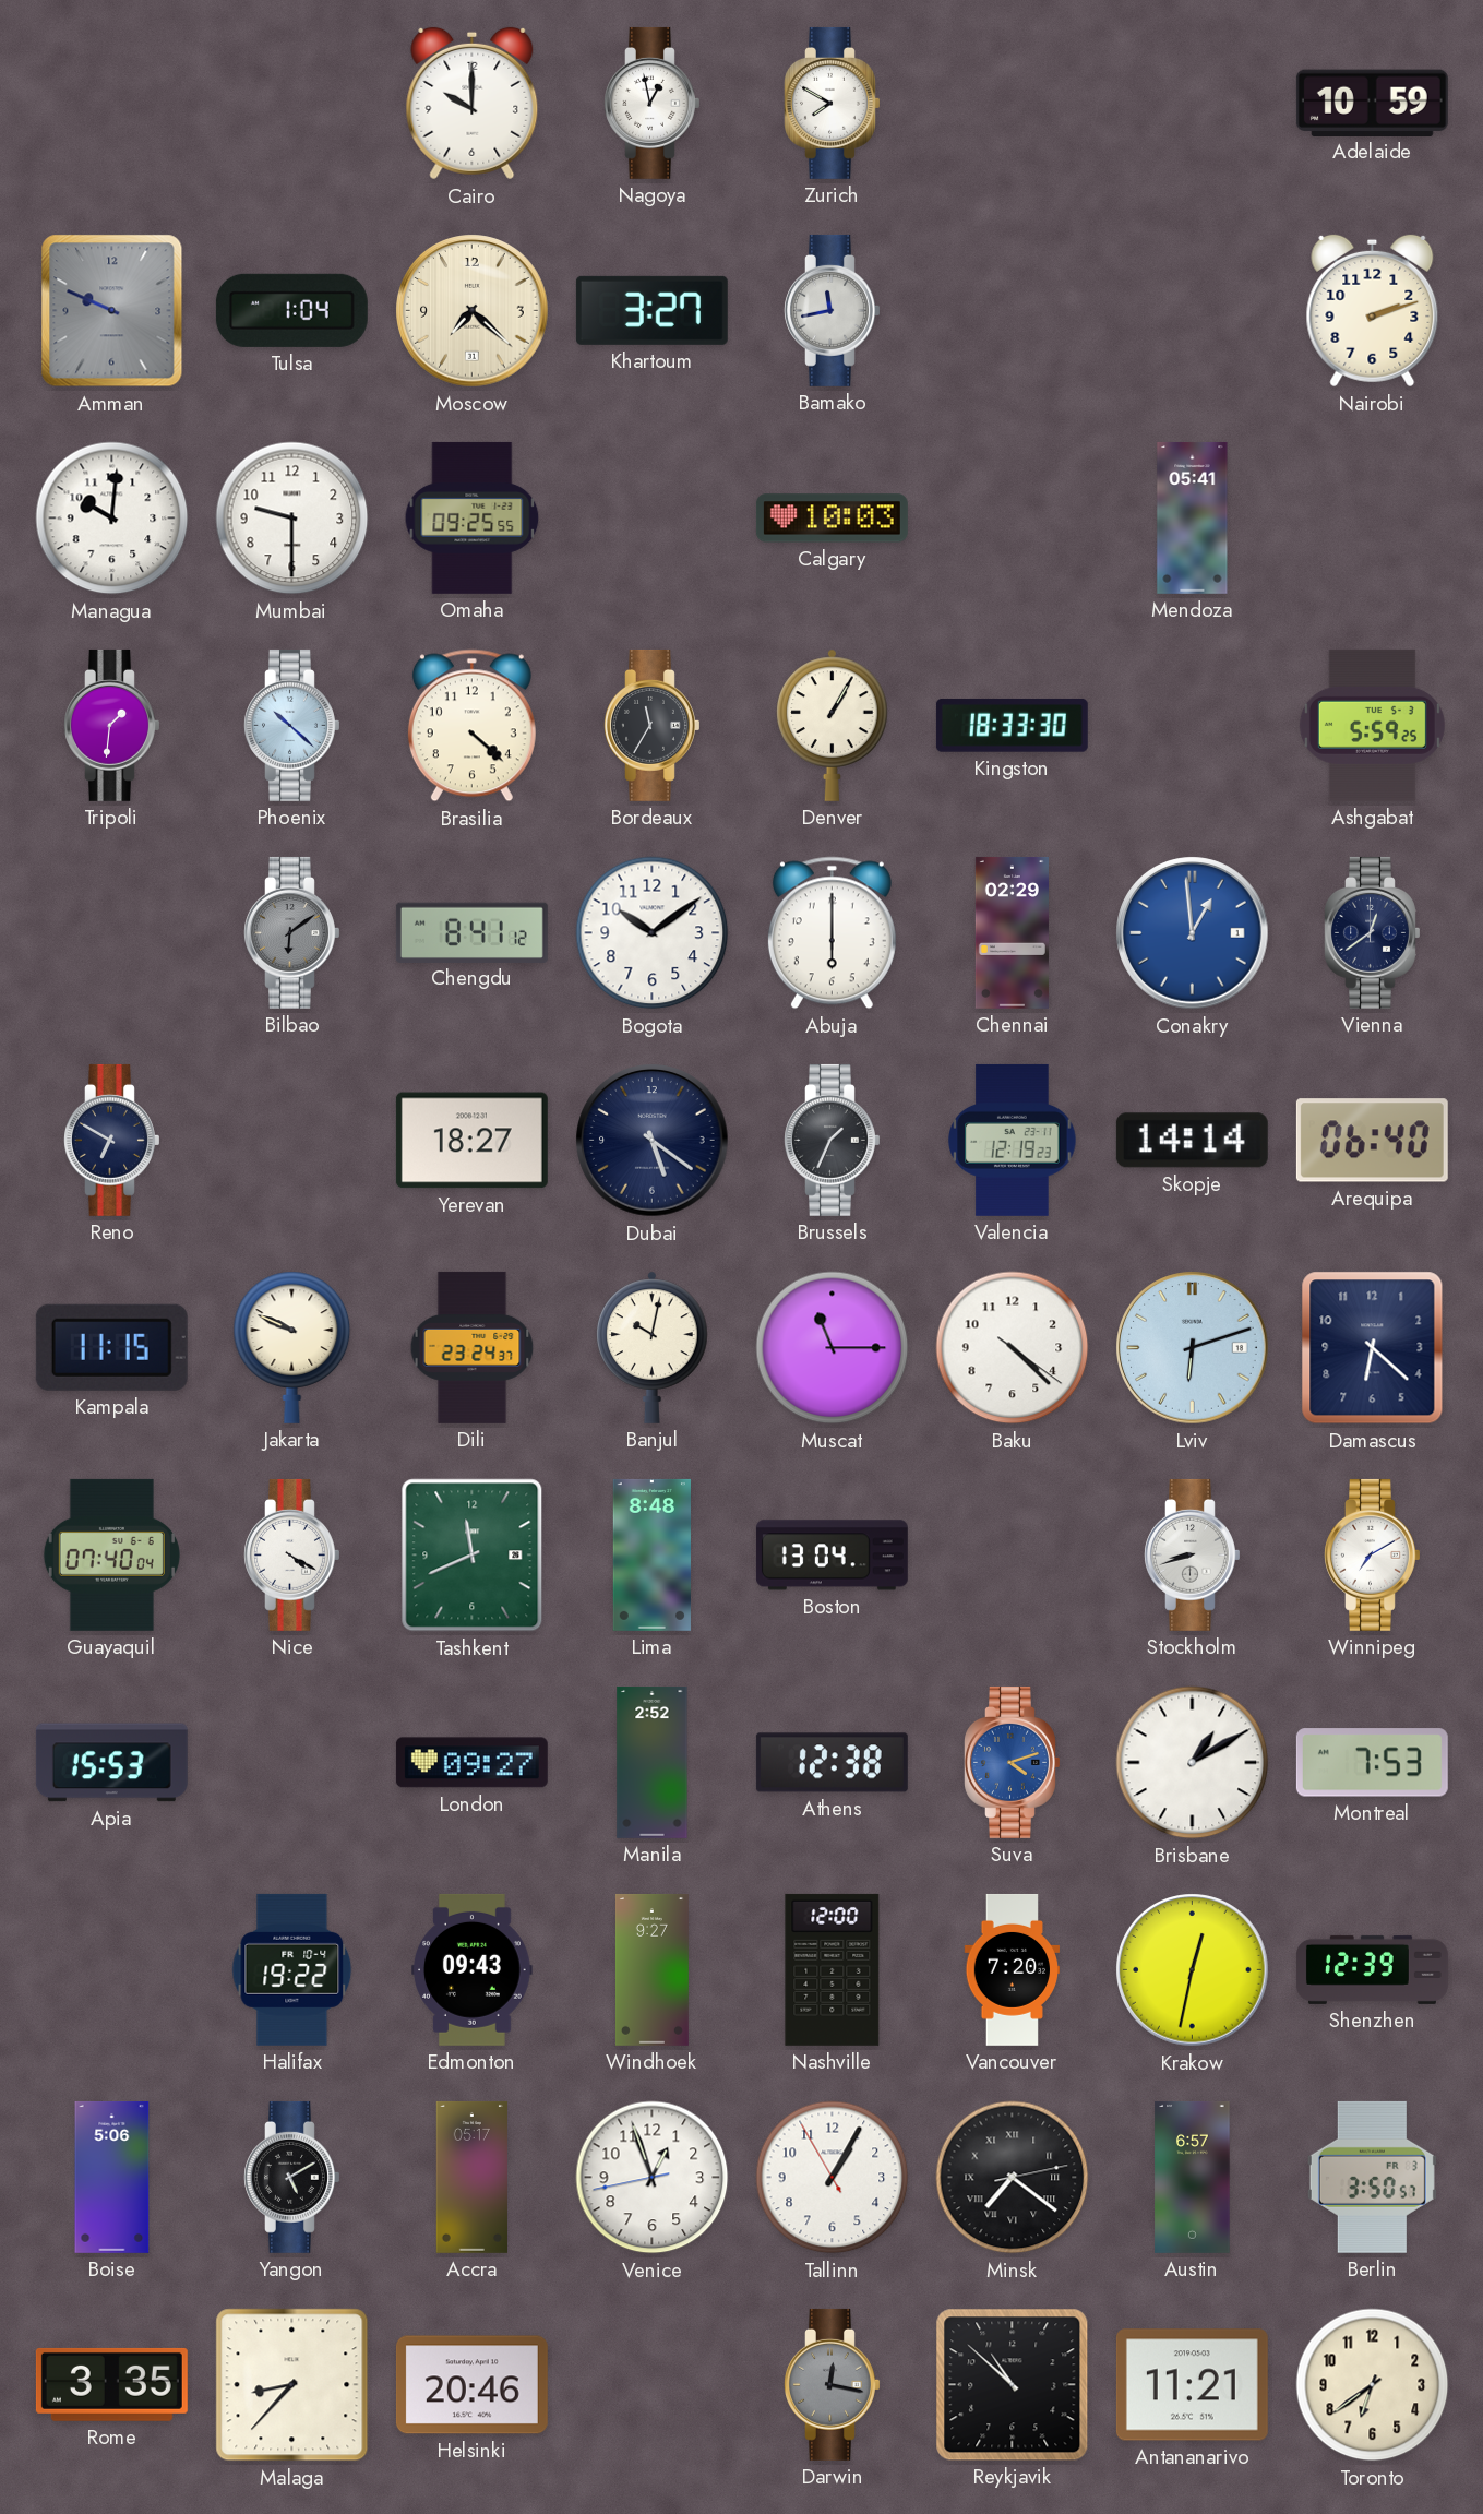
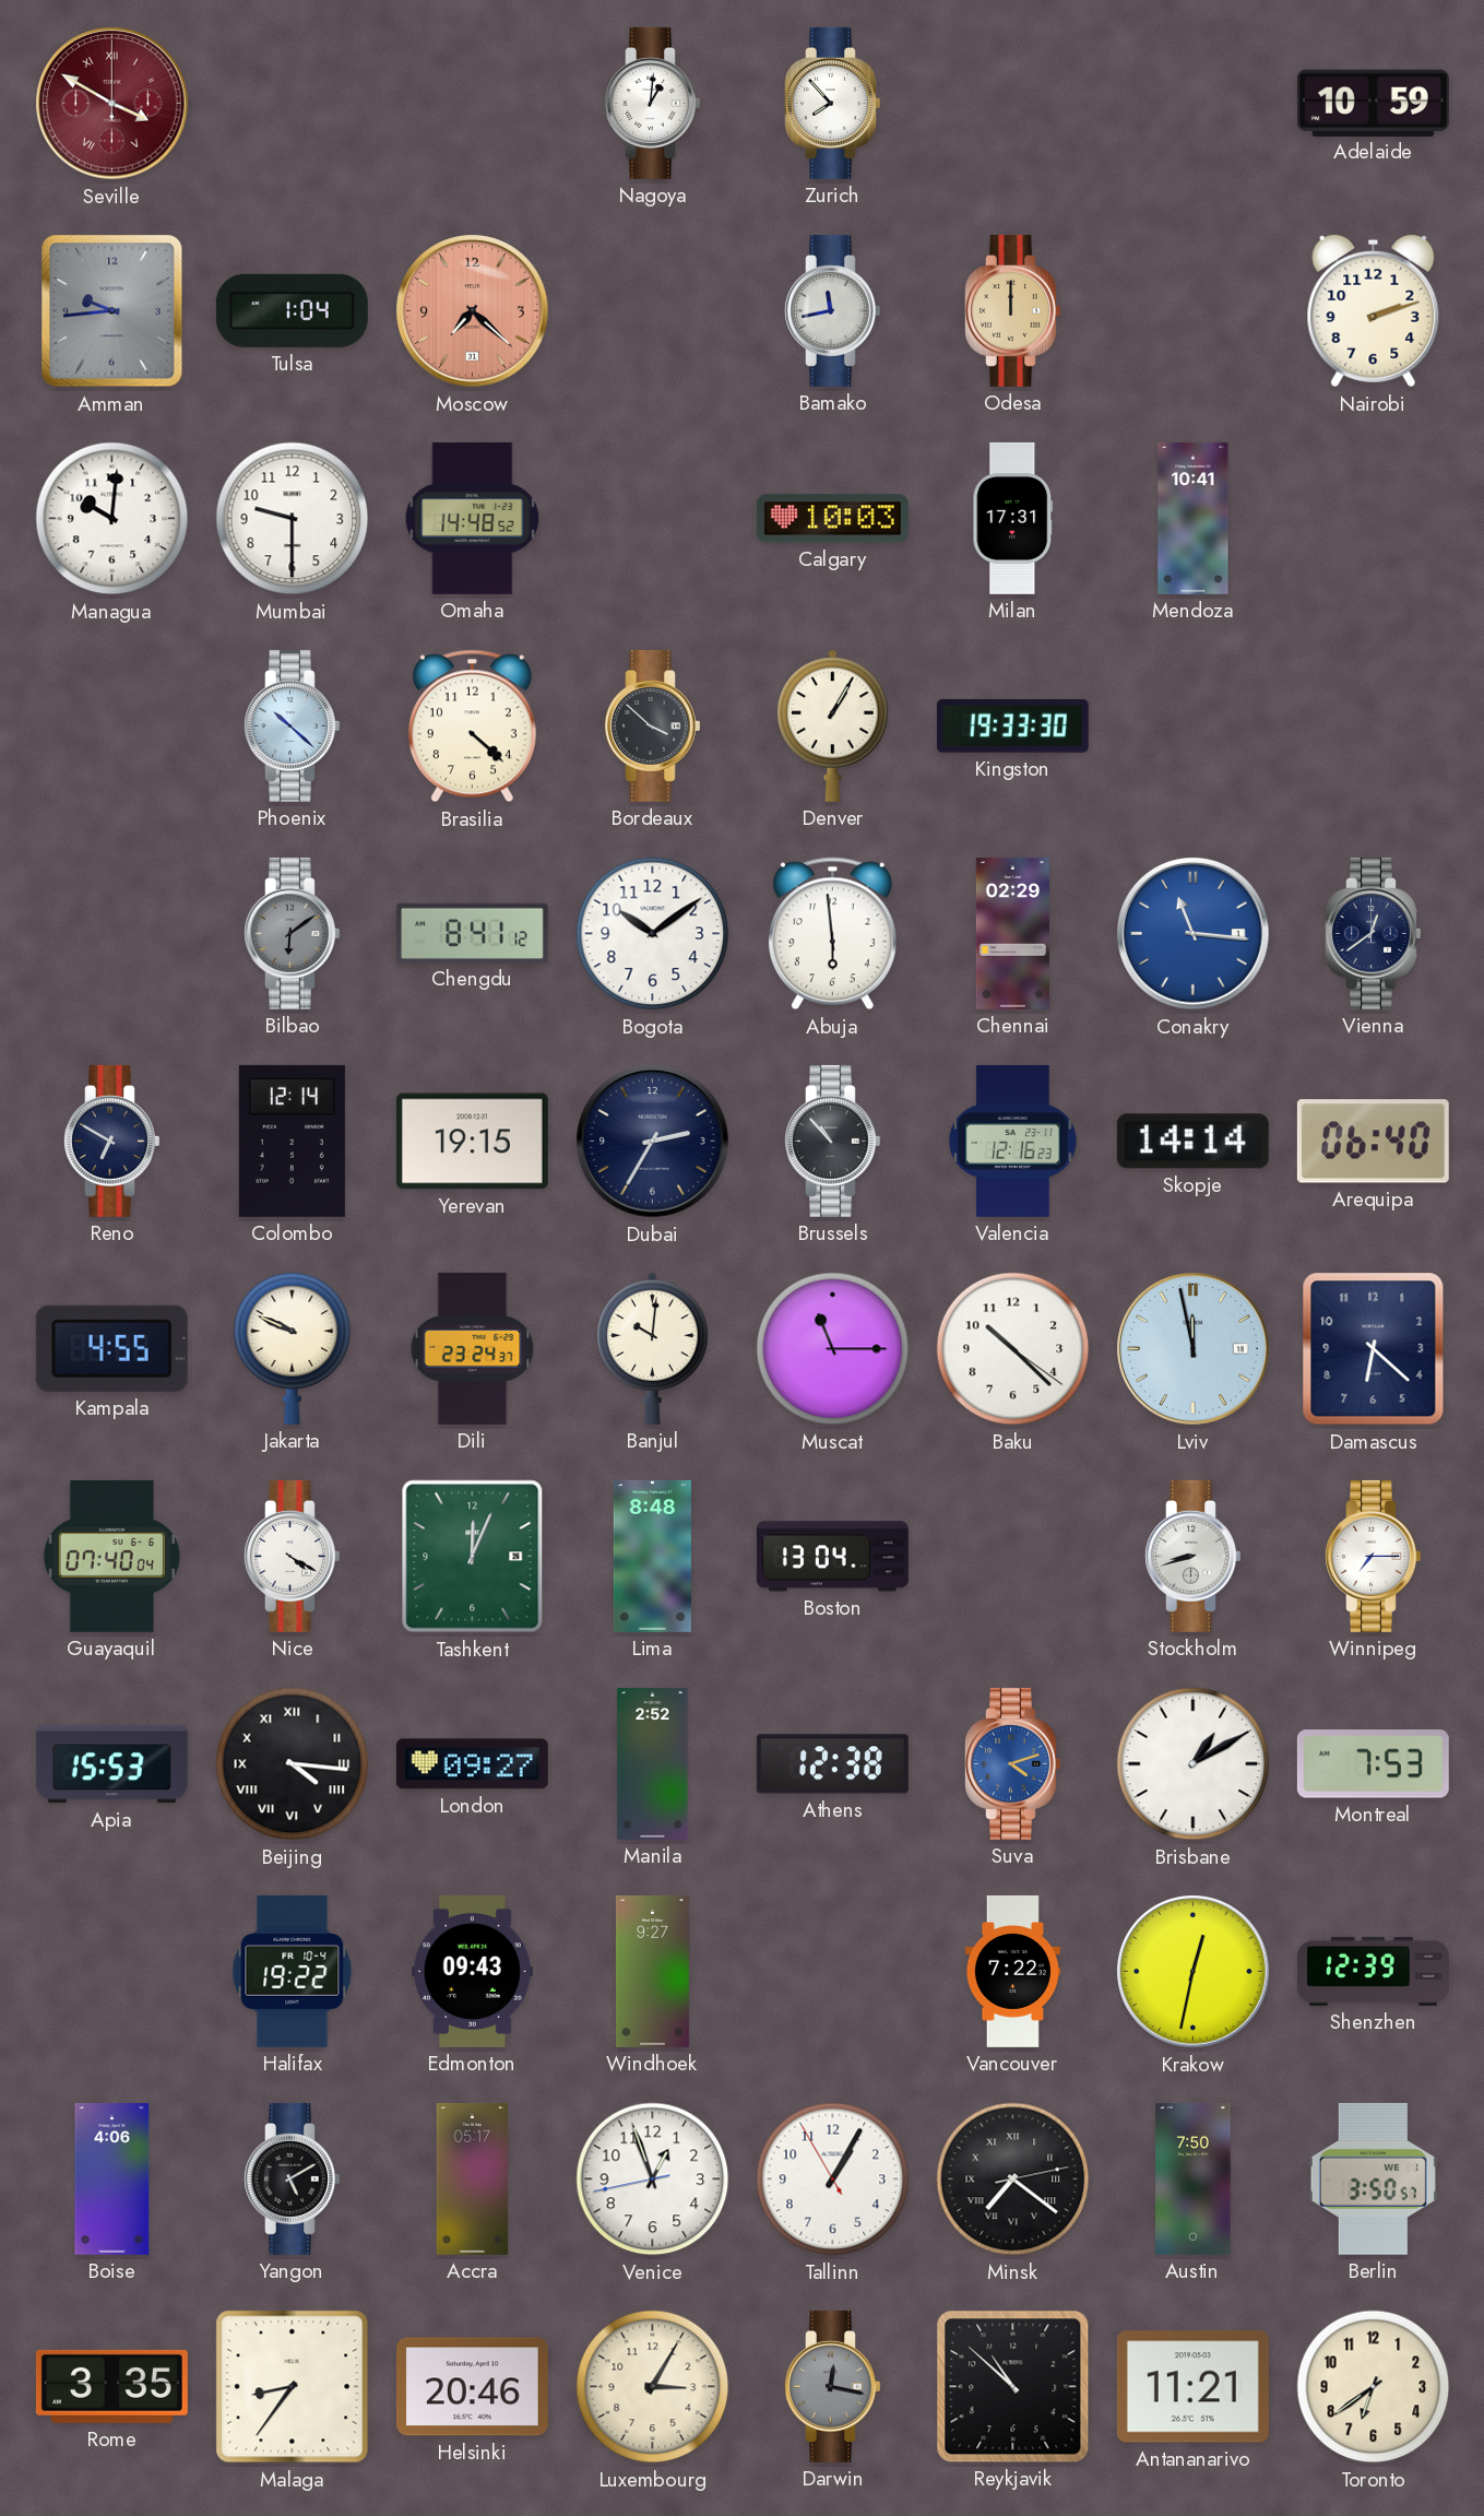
Seville: none -> 3:50
Cairo: 10:00 -> none
Nagoya: 12:58 -> 1:01
Zurich: 7:50 -> 7:53
Amman: 9:49 -> 9:44
Moscow dial: cream -> salmon
Khartoum: 3:27 -> none
Odesa: none -> 12:00
Omaha: 09:25 -> 14:48
Milan: none -> 17:31
Mendoza: 05:41 -> 10:41
Tripoli: 1:31 -> none
Bordeaux: 11:35 -> 3:52
Kingston: 18:33 -> 19:33
Ashgabat: 5:59 -> none
Abuja: 6:00 -> 5:59
Conakry: 12:59 -> 11:16
Colombo: none -> 12:14
Yerevan: 18:27 -> 19:15
Dubai: 5:21 -> 2:35
Brussels: 1:34 -> 10:53
Valencia: 12:19 -> 12:16
Kampala: 11:15 -> 4:55
Banjul: 10:02 -> 10:01
Baku: 4:22 -> 10:22
Lviv: 6:12 -> 11:58
Tashkent: 11:41 -> 12:04
Winnipeg: 7:10 -> 7:15
Beijing: none -> 4:16
Nashville: 12:00 -> none
Vancouver: 7:20 -> 7:22
Boise: 5:06 -> 4:06
Austin: 6:57 -> 7:50
Berlin date: FR 3 -> WE 1
Malaga: 8:37 -> 8:36
Luxembourg: none -> 3:05
